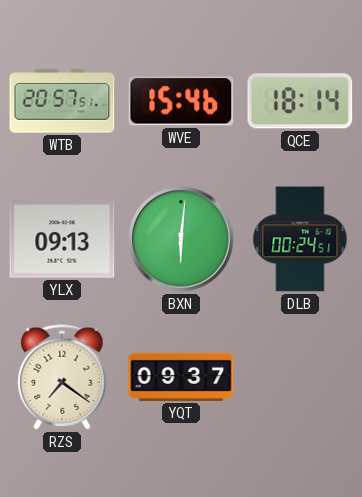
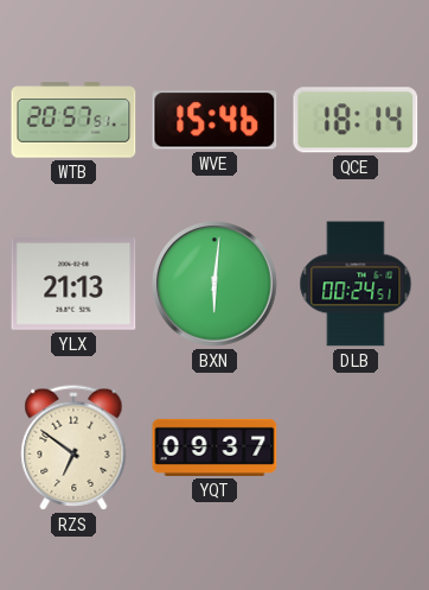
YLX: 09:13 -> 21:13
RZS: 7:21 -> 6:51
